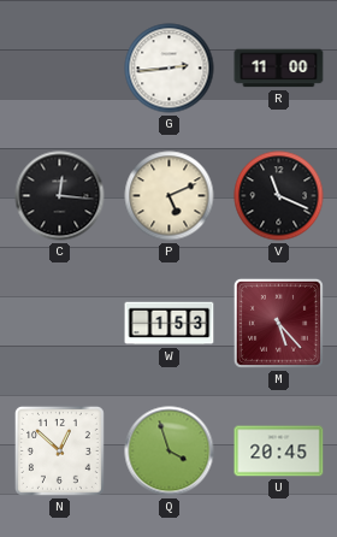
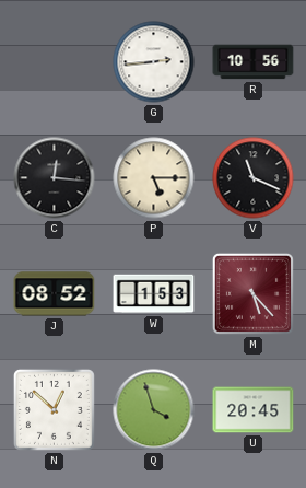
R: 11:00 -> 10:56
P: 5:11 -> 5:15
J: none -> 08:52
